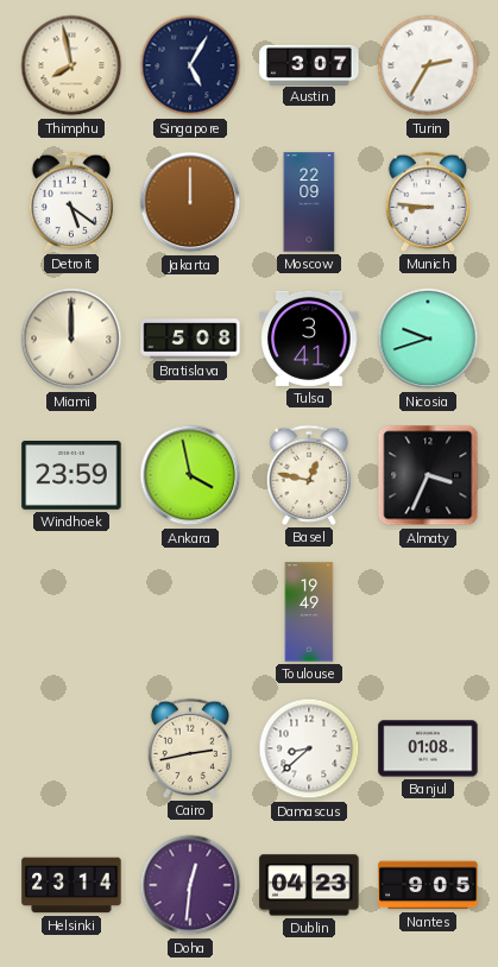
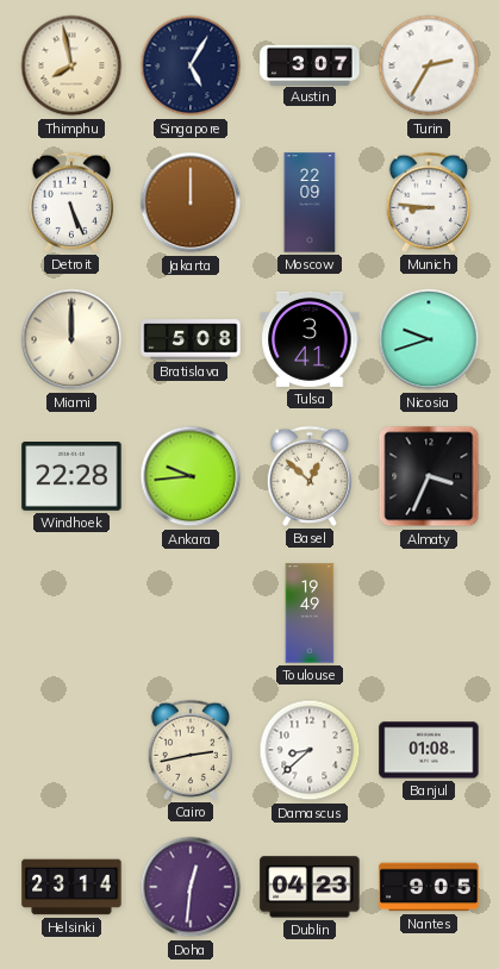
Detroit: 5:21 -> 5:26
Windhoek: 23:59 -> 22:28
Ankara: 3:58 -> 9:44
Basel: 12:47 -> 12:52
